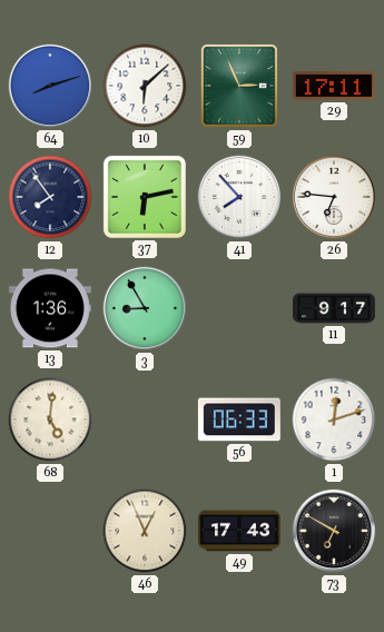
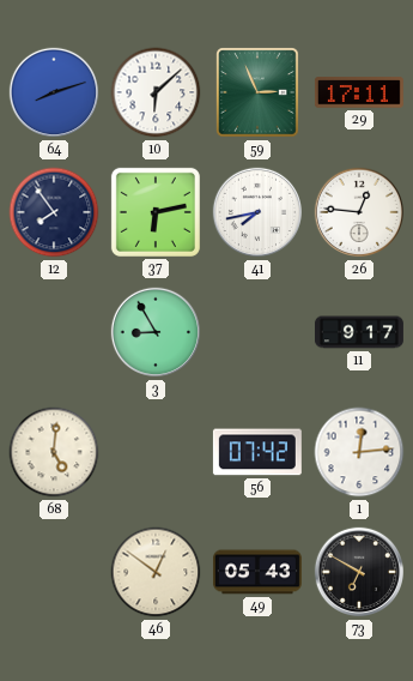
41: 7:53 -> 7:43
26: 6:46 -> 12:46
13: 1:36 -> none
56: 06:33 -> 07:42
1: 12:12 -> 12:14
46: 12:56 -> 12:51
49: 17:43 -> 05:43
